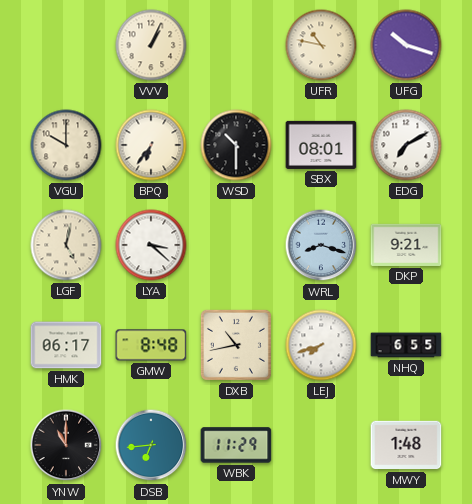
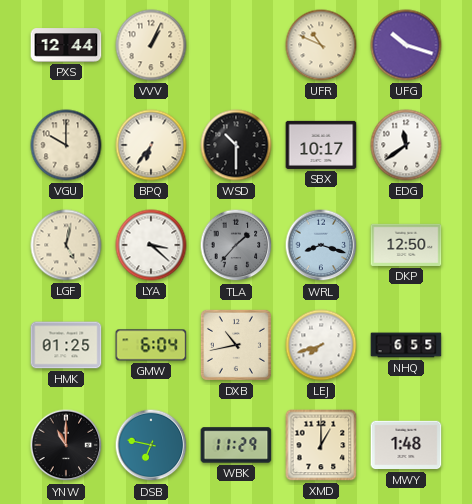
PXS: none -> 12:44
UFR: 10:47 -> 10:49
SBX: 08:01 -> 10:17
EDG: 7:10 -> 11:39
TLA: none -> 1:37
DKP: 9:21 -> 12:50
HMK: 06:17 -> 01:25
GMW: 8:48 -> 6:04
DSB: 6:44 -> 6:47
XMD: none -> 1:00
